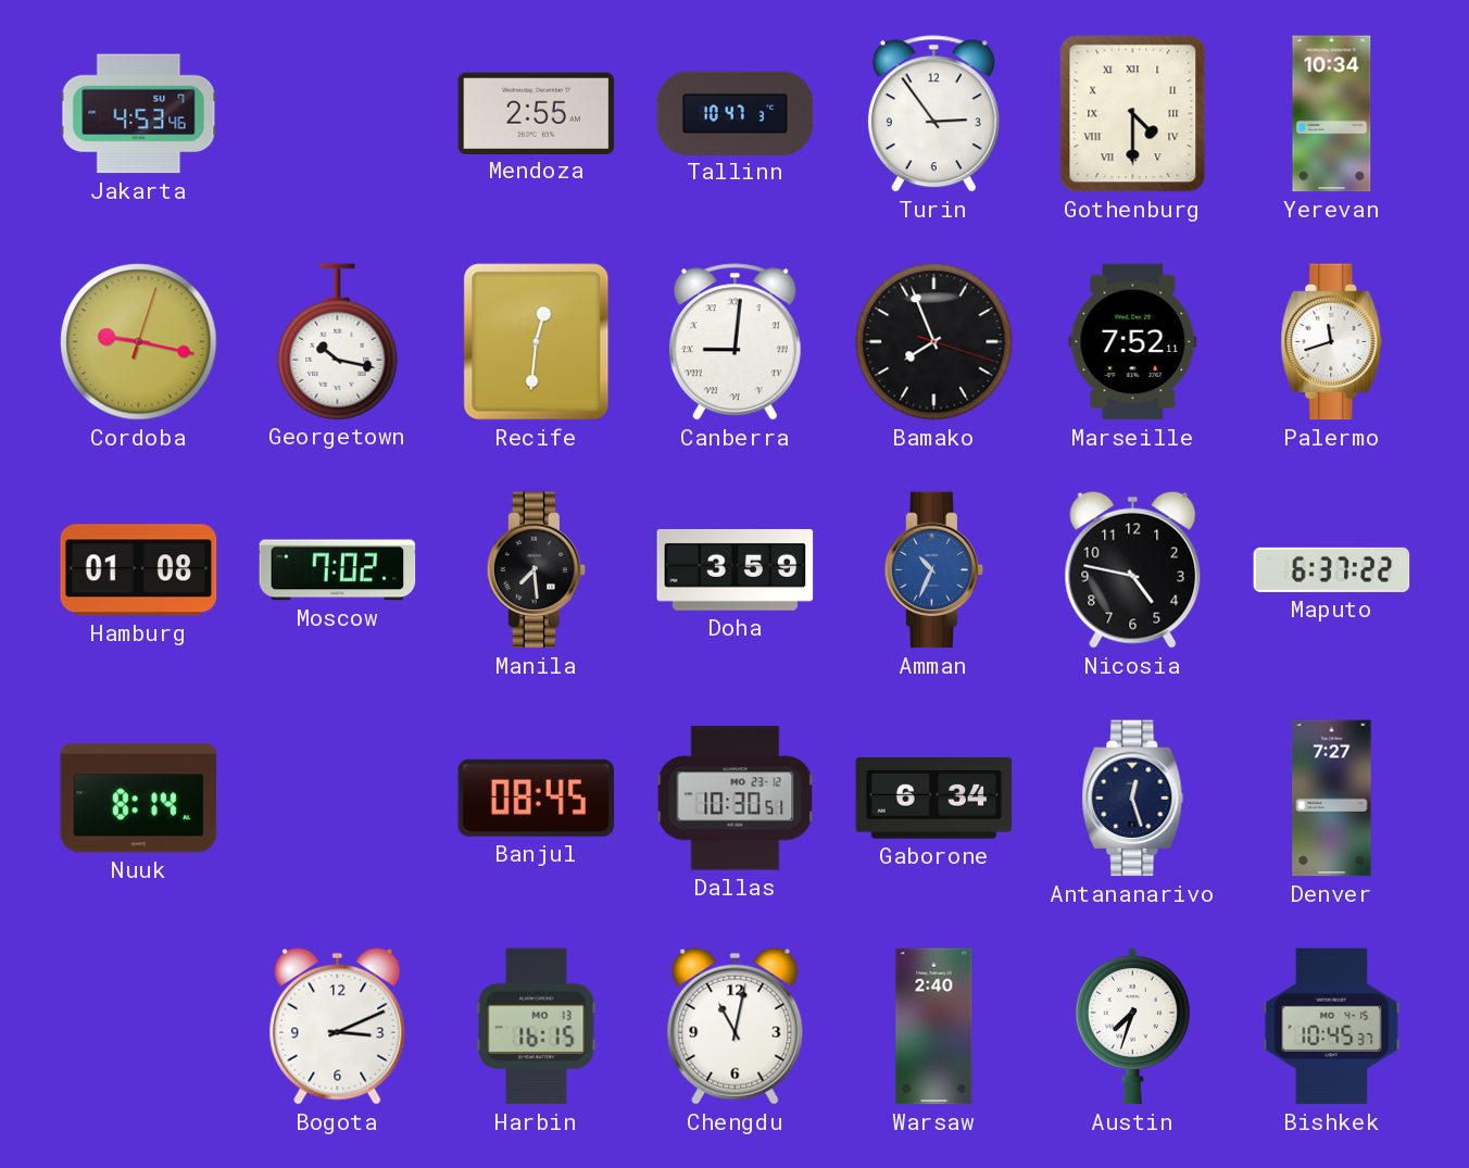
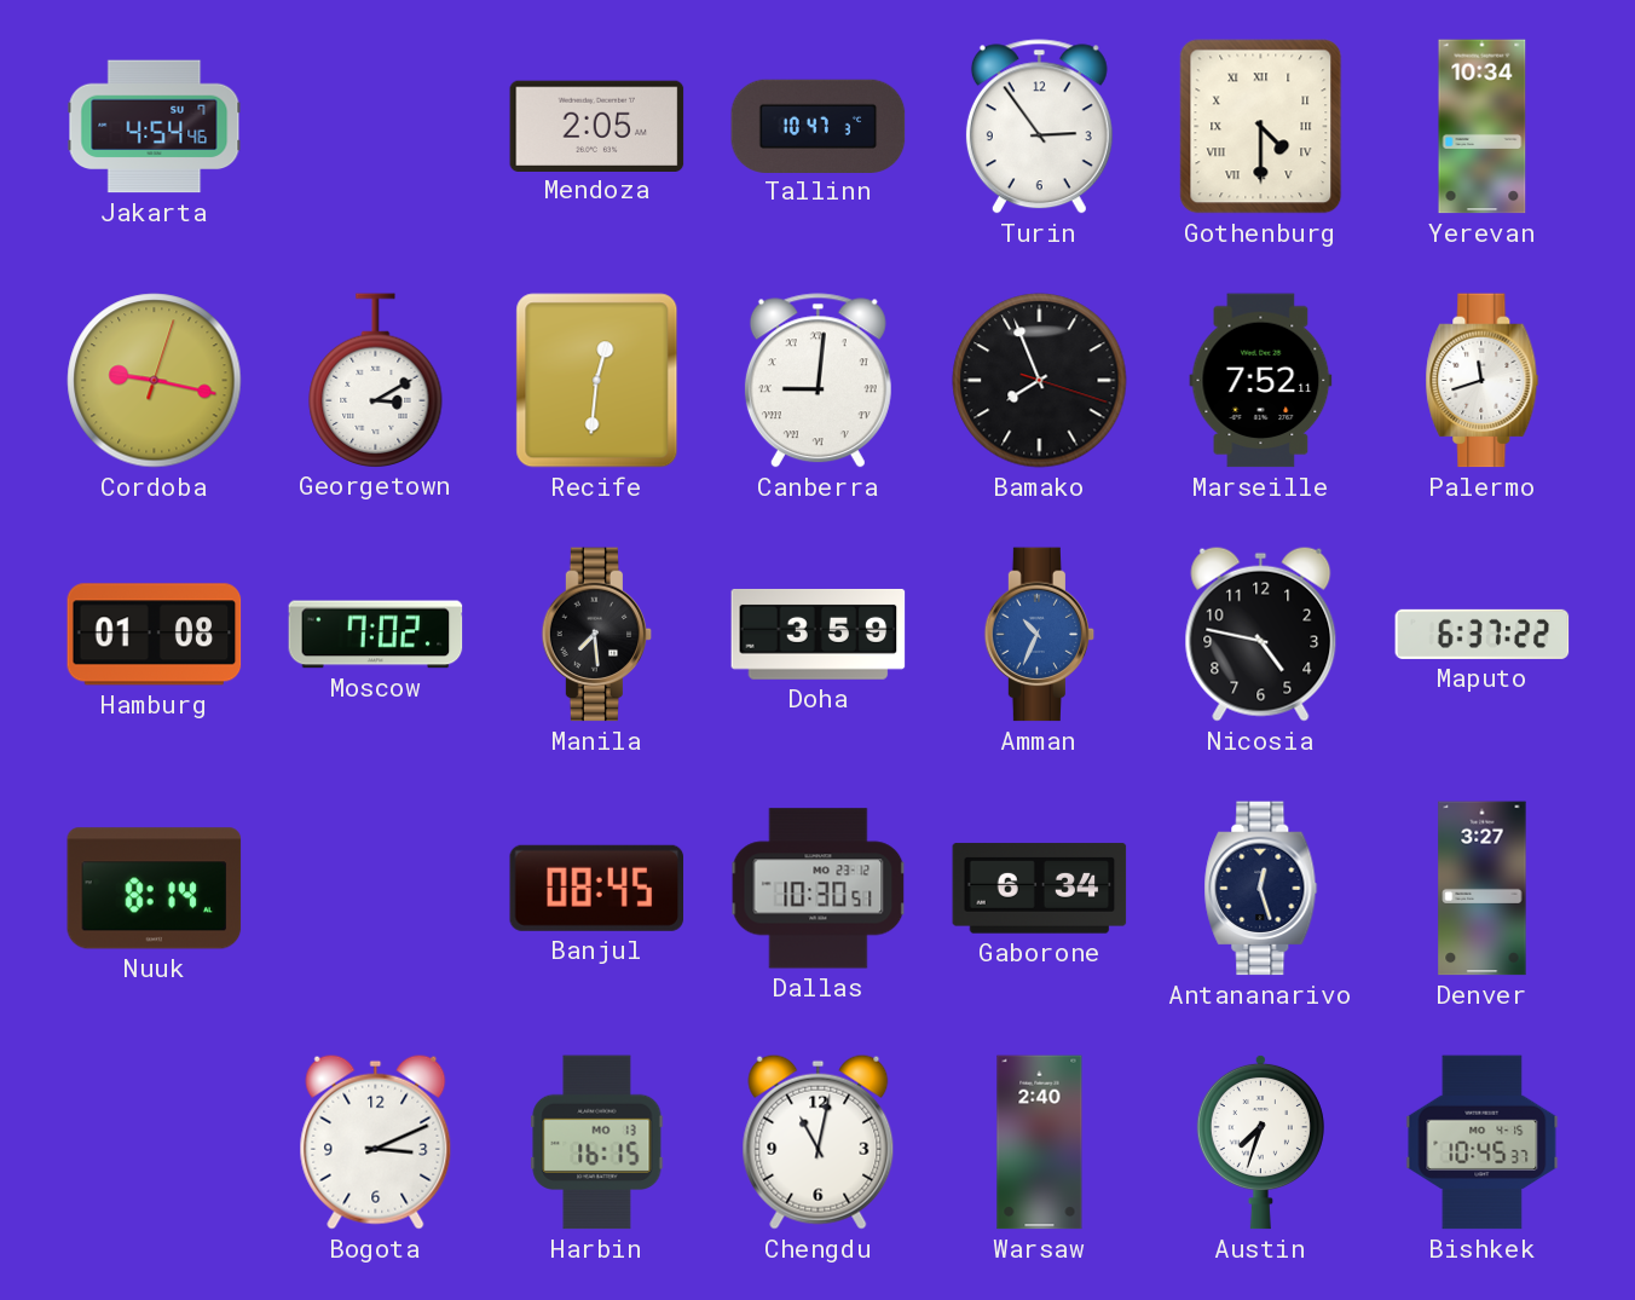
Jakarta: 4:53 -> 4:54
Mendoza: 2:55 -> 2:05
Georgetown: 10:17 -> 3:10
Denver: 7:27 -> 3:27
